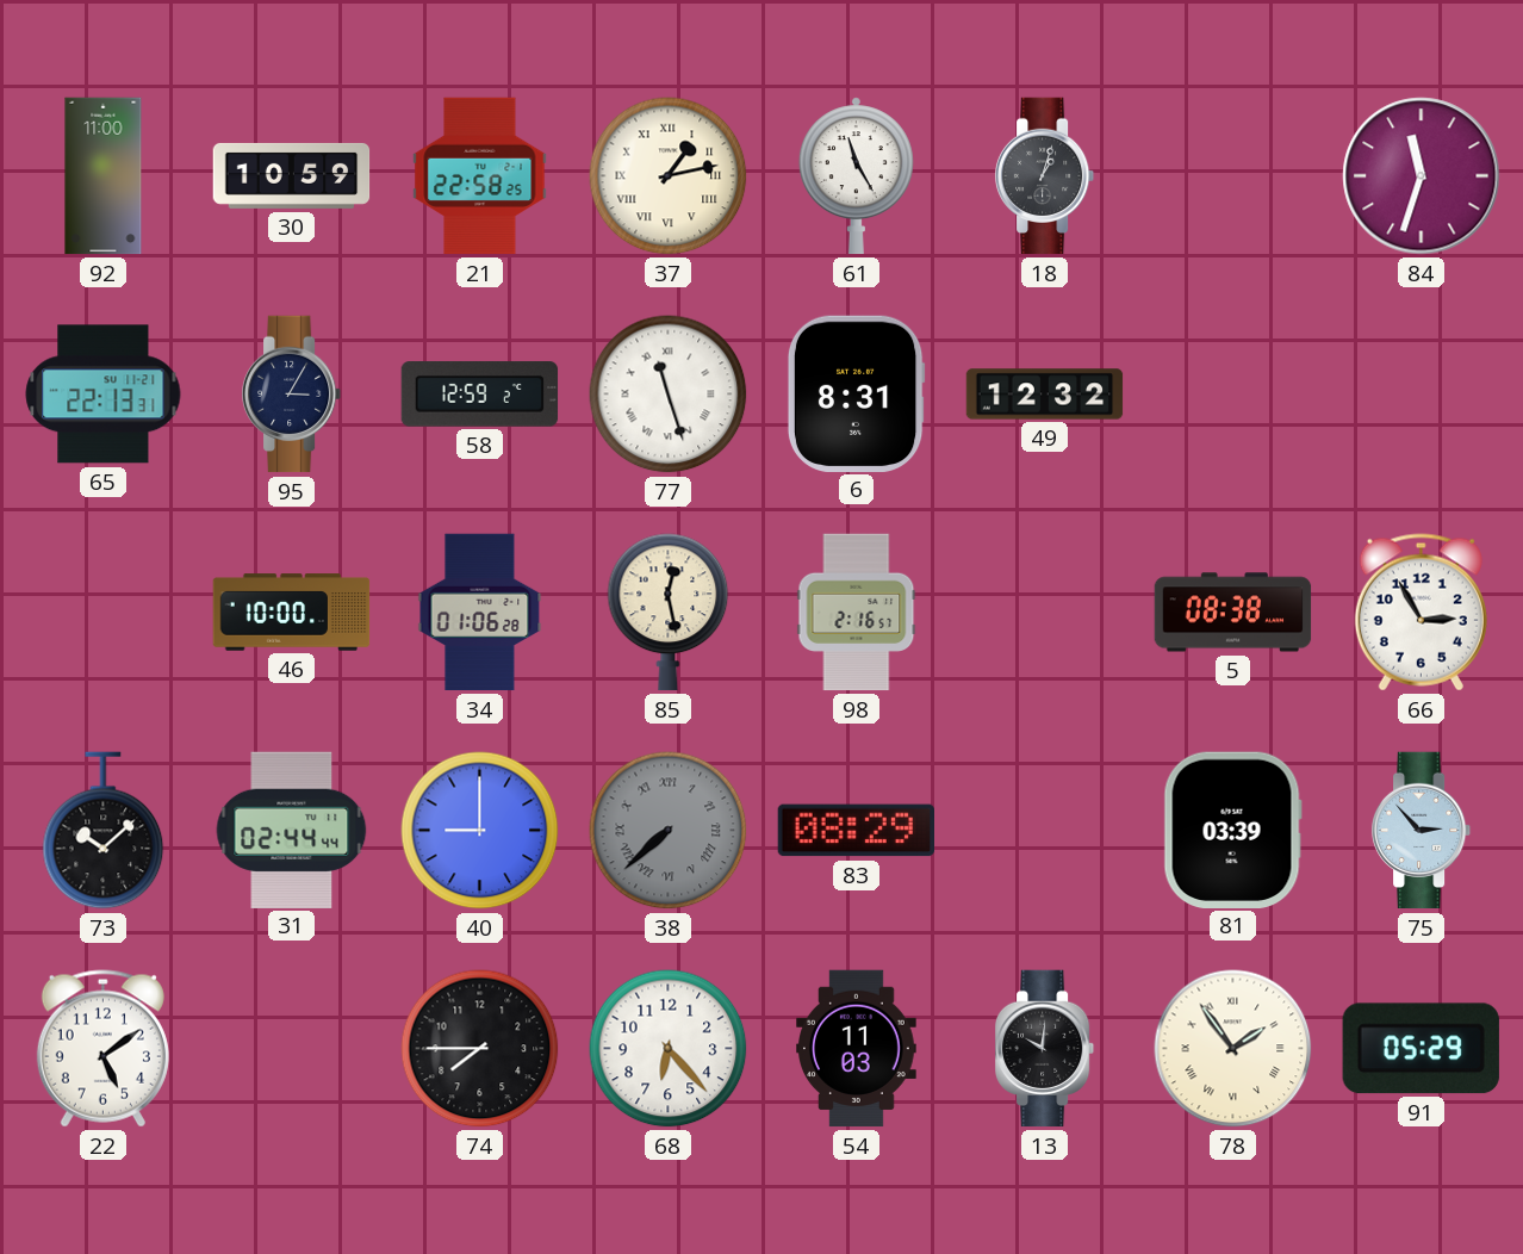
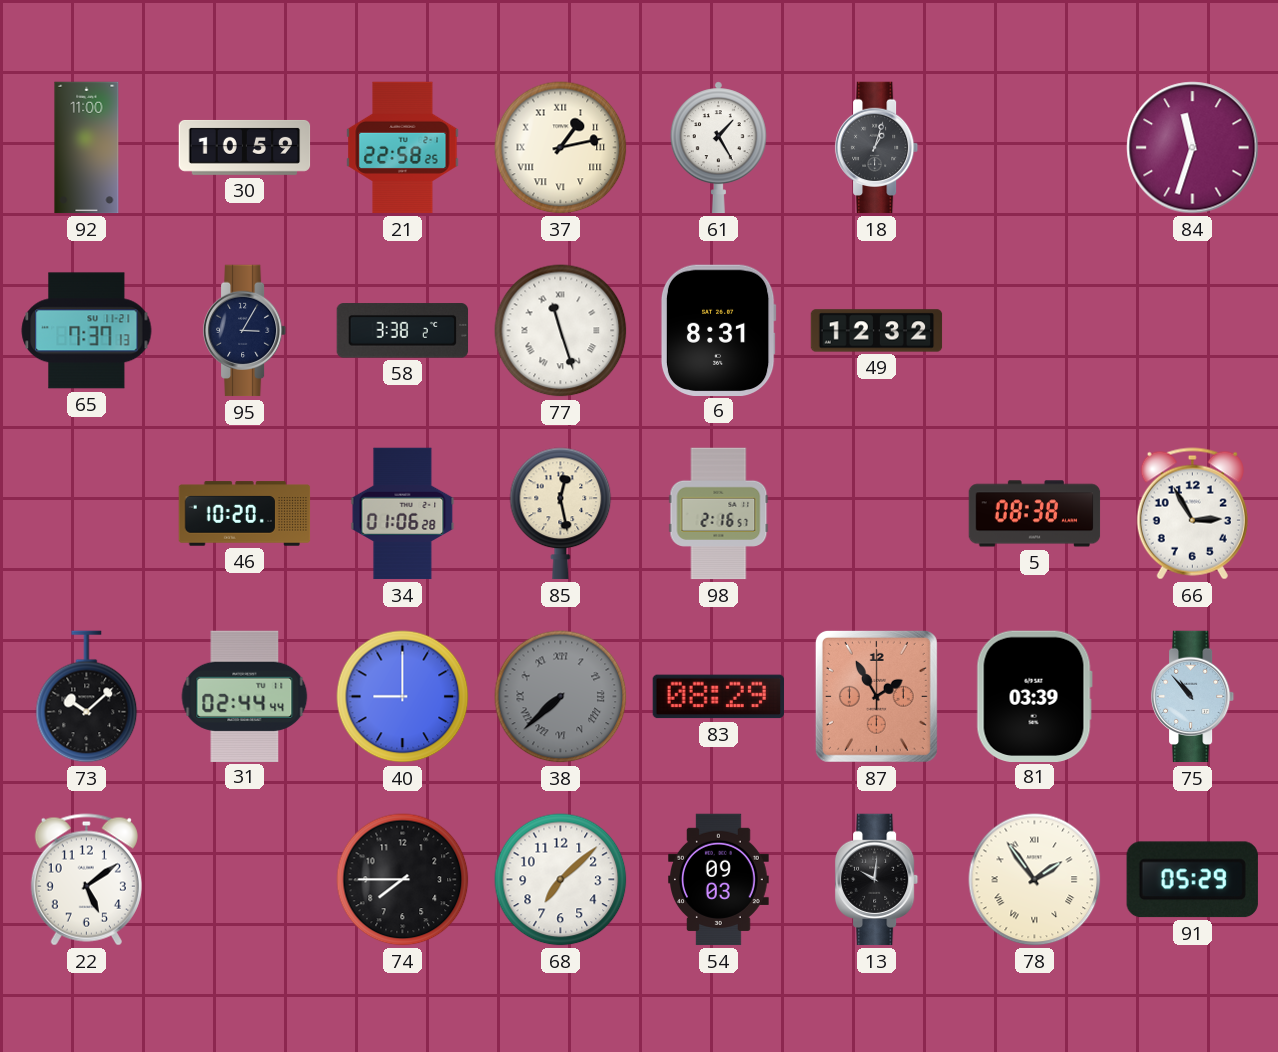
61: 11:25 -> 1:25
65: 22:13 -> 7:37
58: 12:59 -> 3:38
46: 10:00 -> 10:20
87: none -> 1:55
75: 2:53 -> 10:53
68: 6:23 -> 7:08
54: 11:03 -> 09:03
